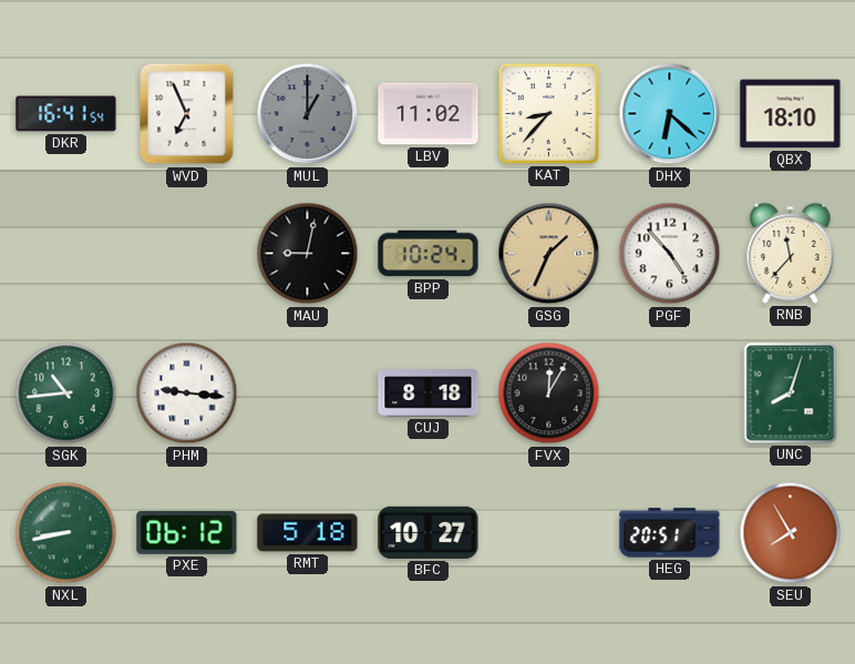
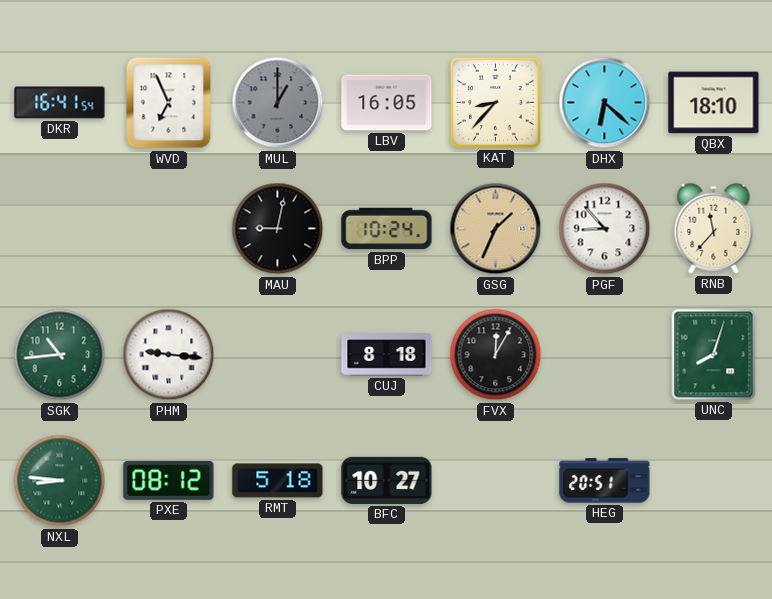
LBV: 11:02 -> 16:05
PGF: 4:53 -> 8:53
NXL: 8:43 -> 8:46
PXE: 06:12 -> 08:12
SEU: 7:55 -> none
